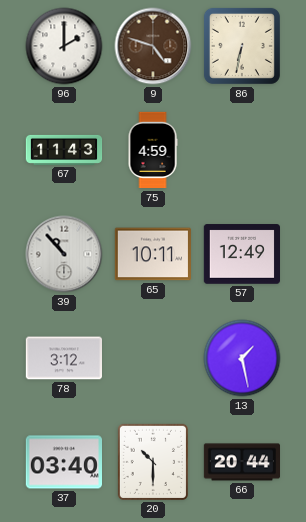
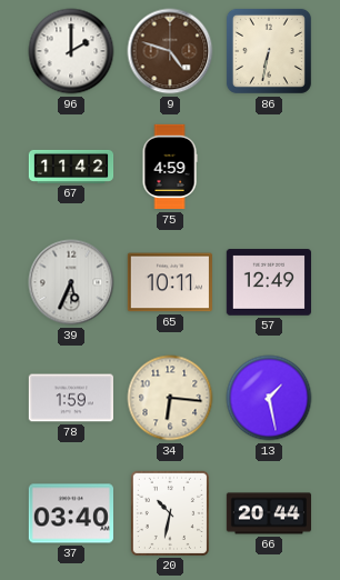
67: 11:43 -> 11:42
39: 10:53 -> 5:34
78: 3:12 -> 1:59
34: none -> 6:16
20: 10:30 -> 10:32
